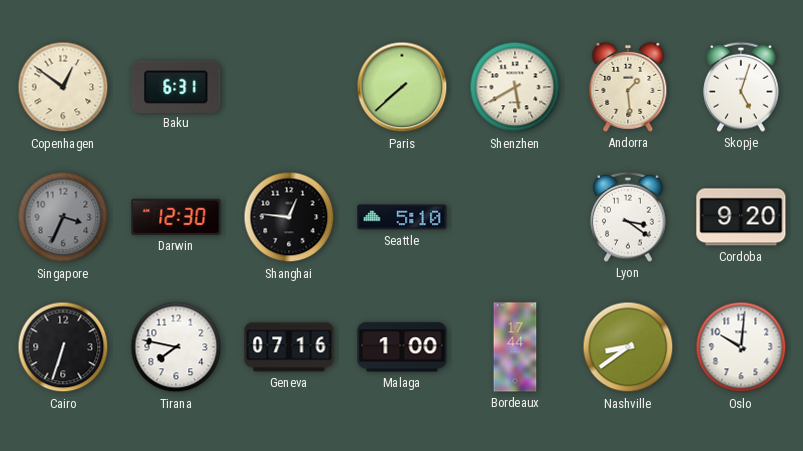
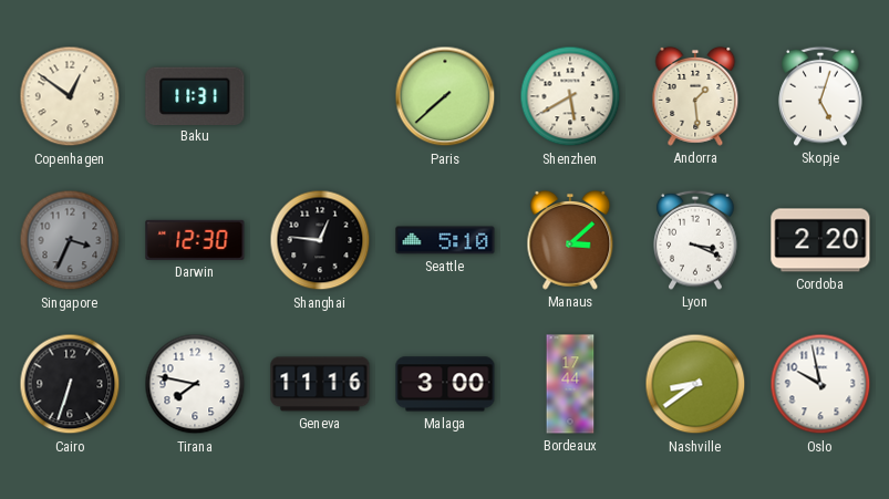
Baku: 6:31 -> 11:31
Manaus: none -> 3:08
Lyon: 3:21 -> 3:19
Cordoba: 9:20 -> 2:20
Geneva: 07:16 -> 11:16
Malaga: 1:00 -> 3:00
Oslo: 10:01 -> 9:58
